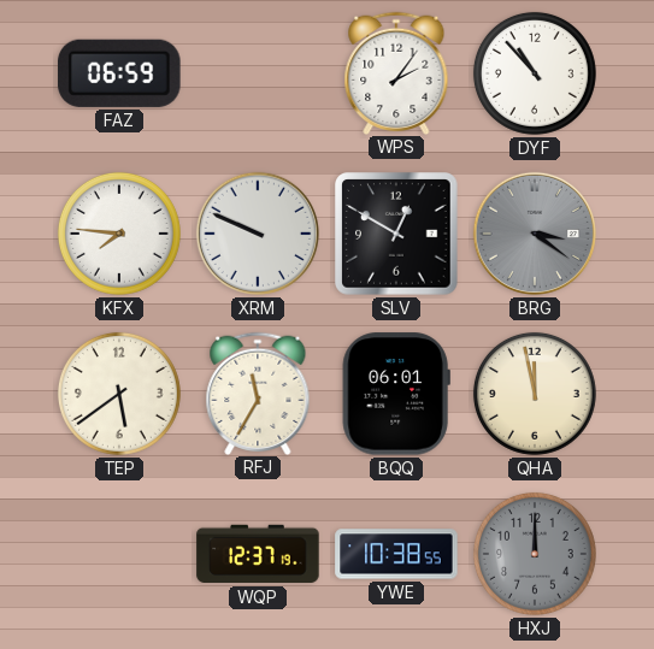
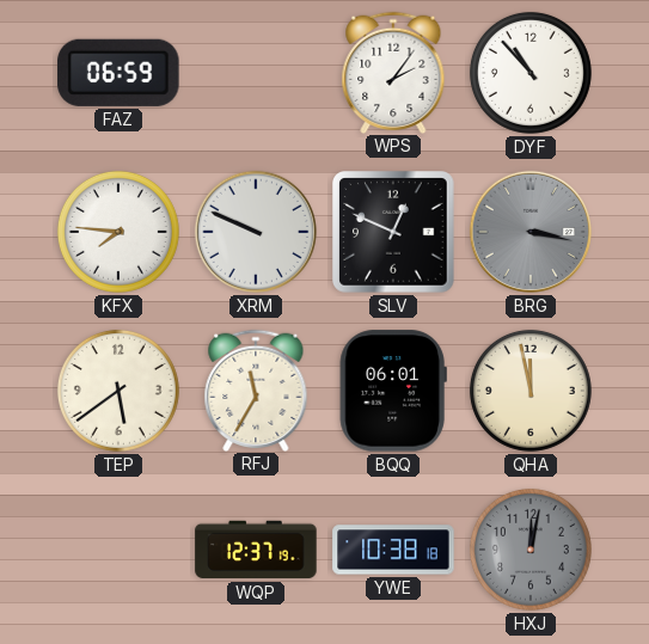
SLV: 12:50 -> 12:49
BRG: 3:21 -> 3:17
YWE: 10:38:55 -> 10:38:18
HXJ: 12:00 -> 12:02
